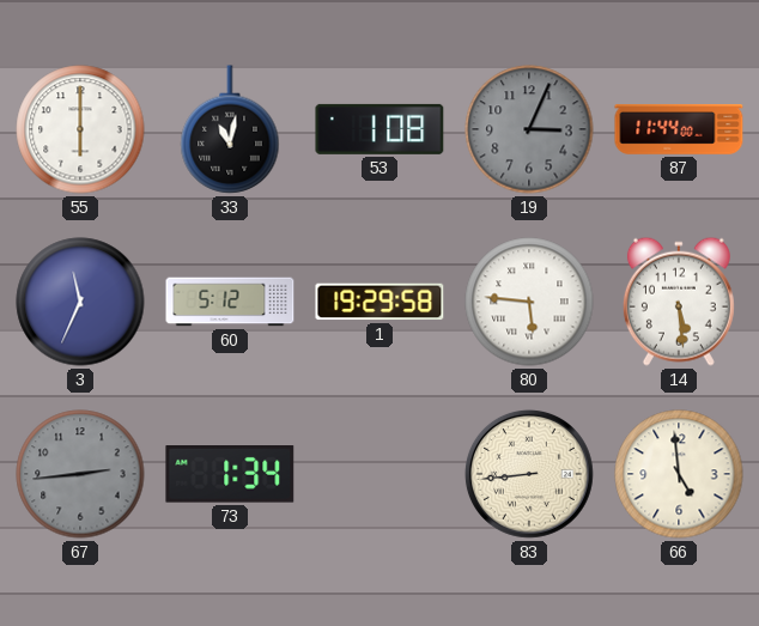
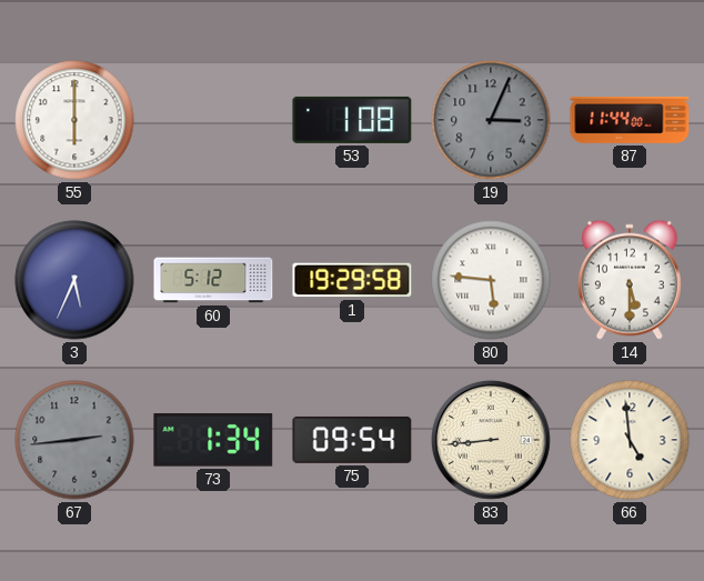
33: 11:02 -> none
3: 11:34 -> 5:34
14: 5:29 -> 5:30
75: none -> 09:54
